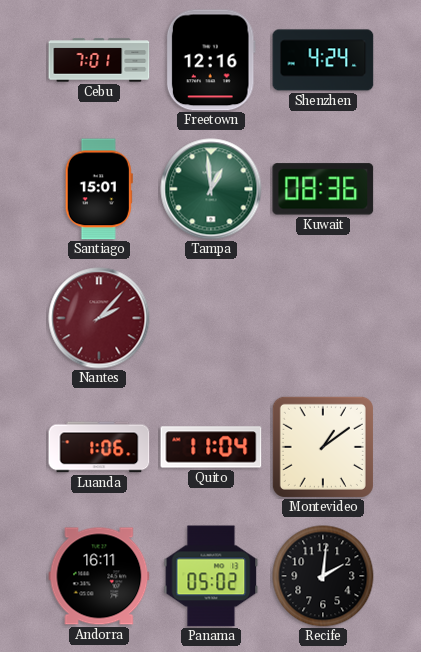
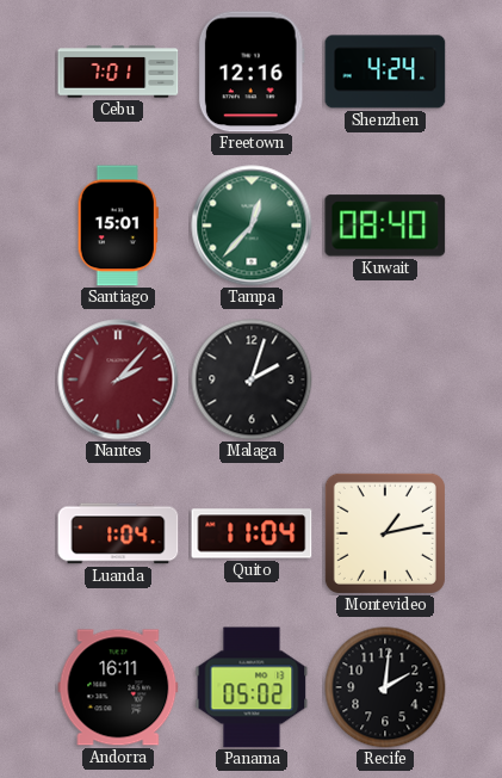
Tampa: 12:59 -> 12:37
Kuwait: 08:36 -> 08:40
Malaga: none -> 2:03
Luanda: 1:06 -> 1:04
Montevideo: 1:09 -> 1:13
